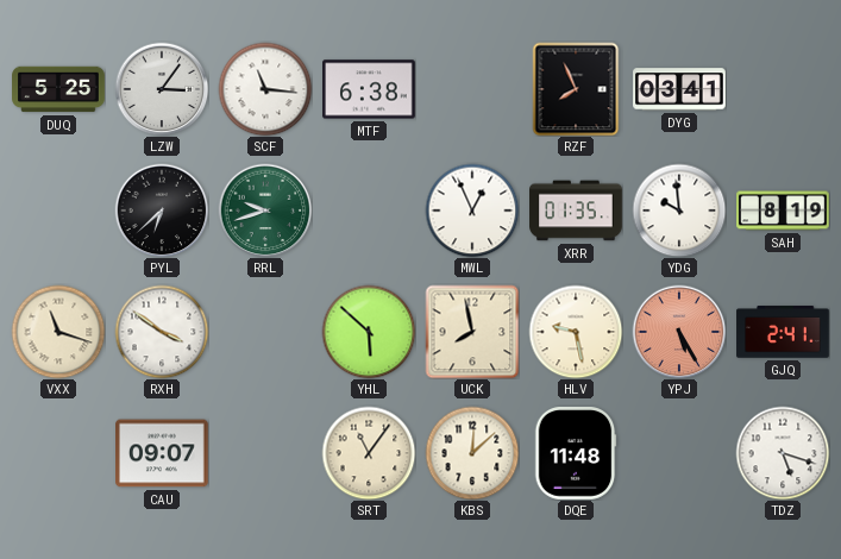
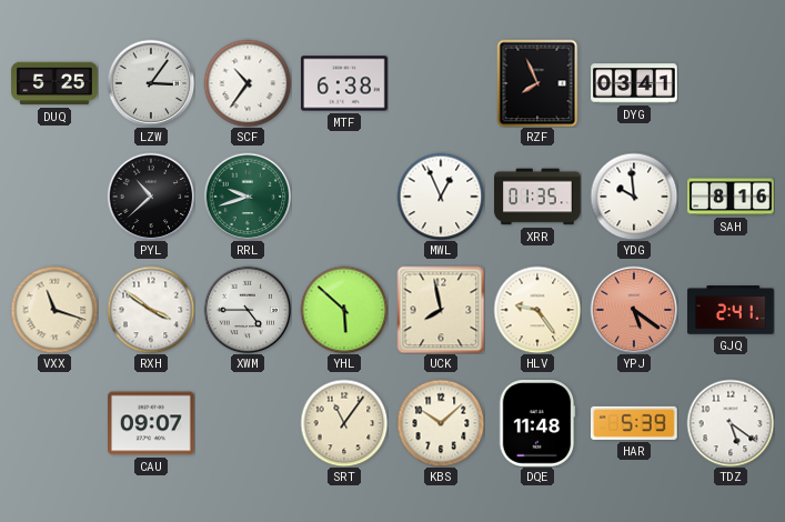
SCF: 11:16 -> 10:36
PYL: 6:38 -> 10:38
SAH: 8:19 -> 8:16
XWM: none -> 4:45
HLV: 9:28 -> 9:24
YPJ: 5:25 -> 5:21
KBS: 12:08 -> 10:08
HAR: none -> 5:39
TDZ: 5:18 -> 5:21
